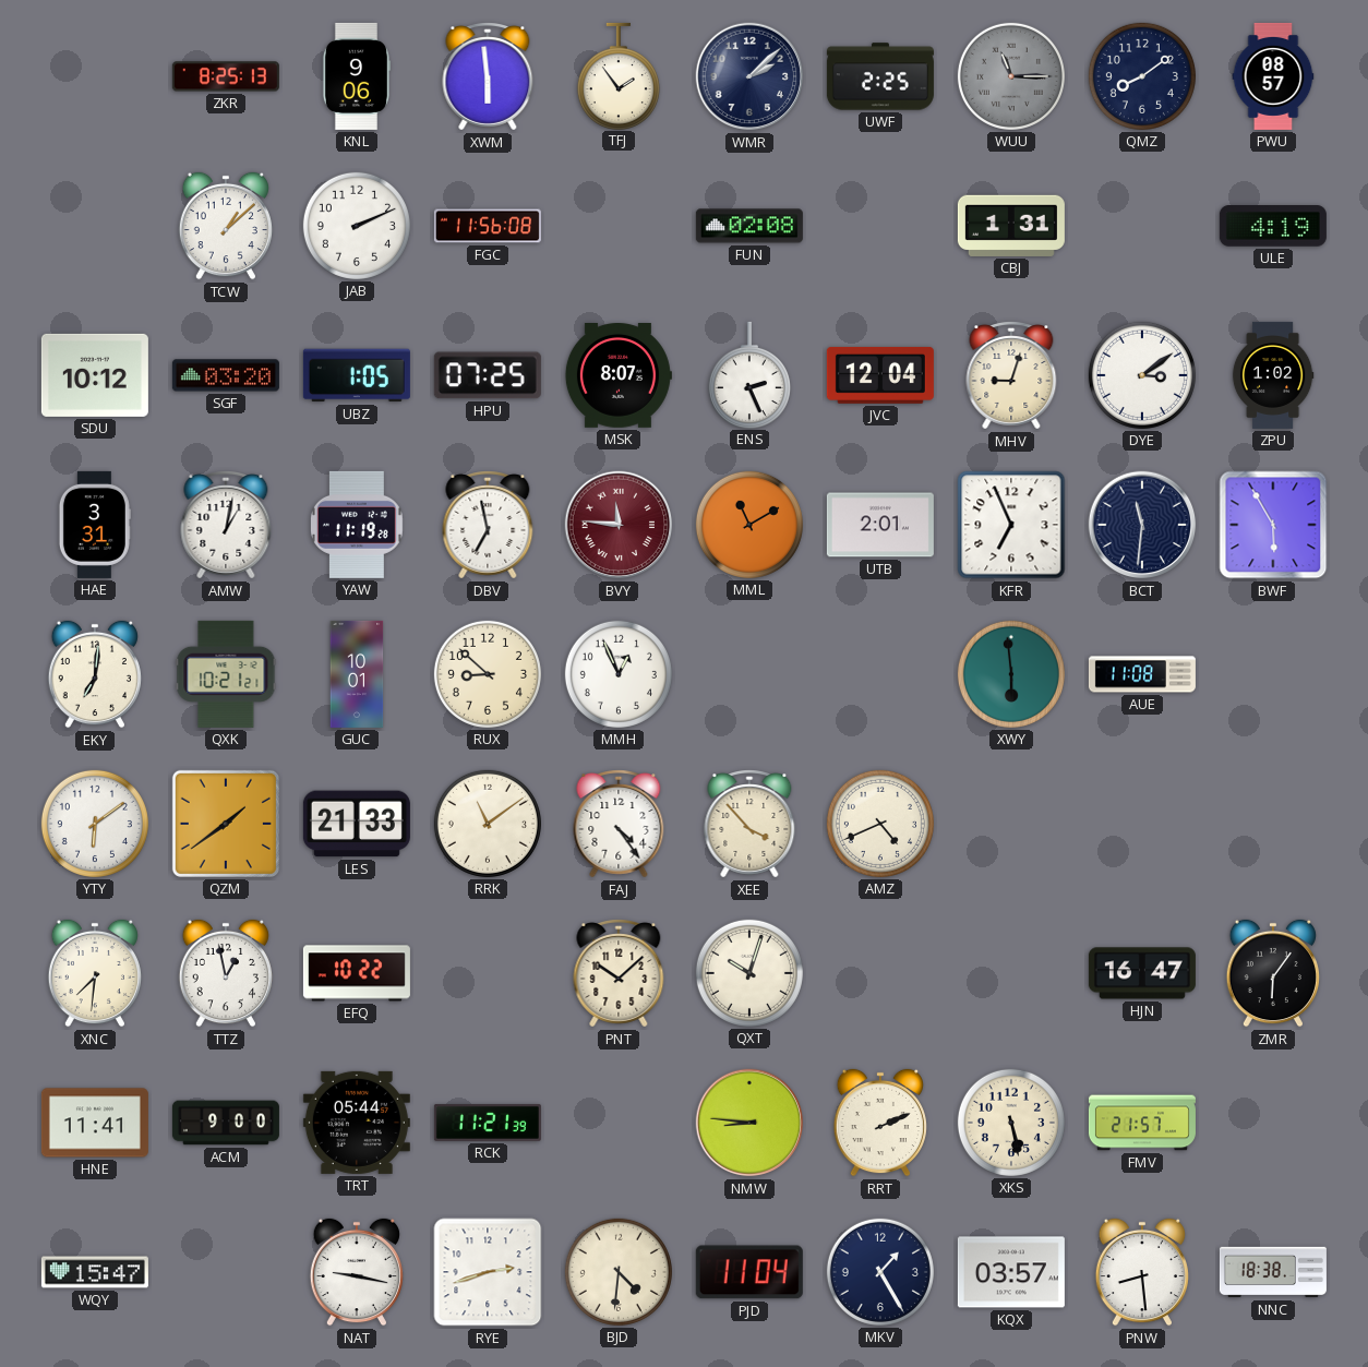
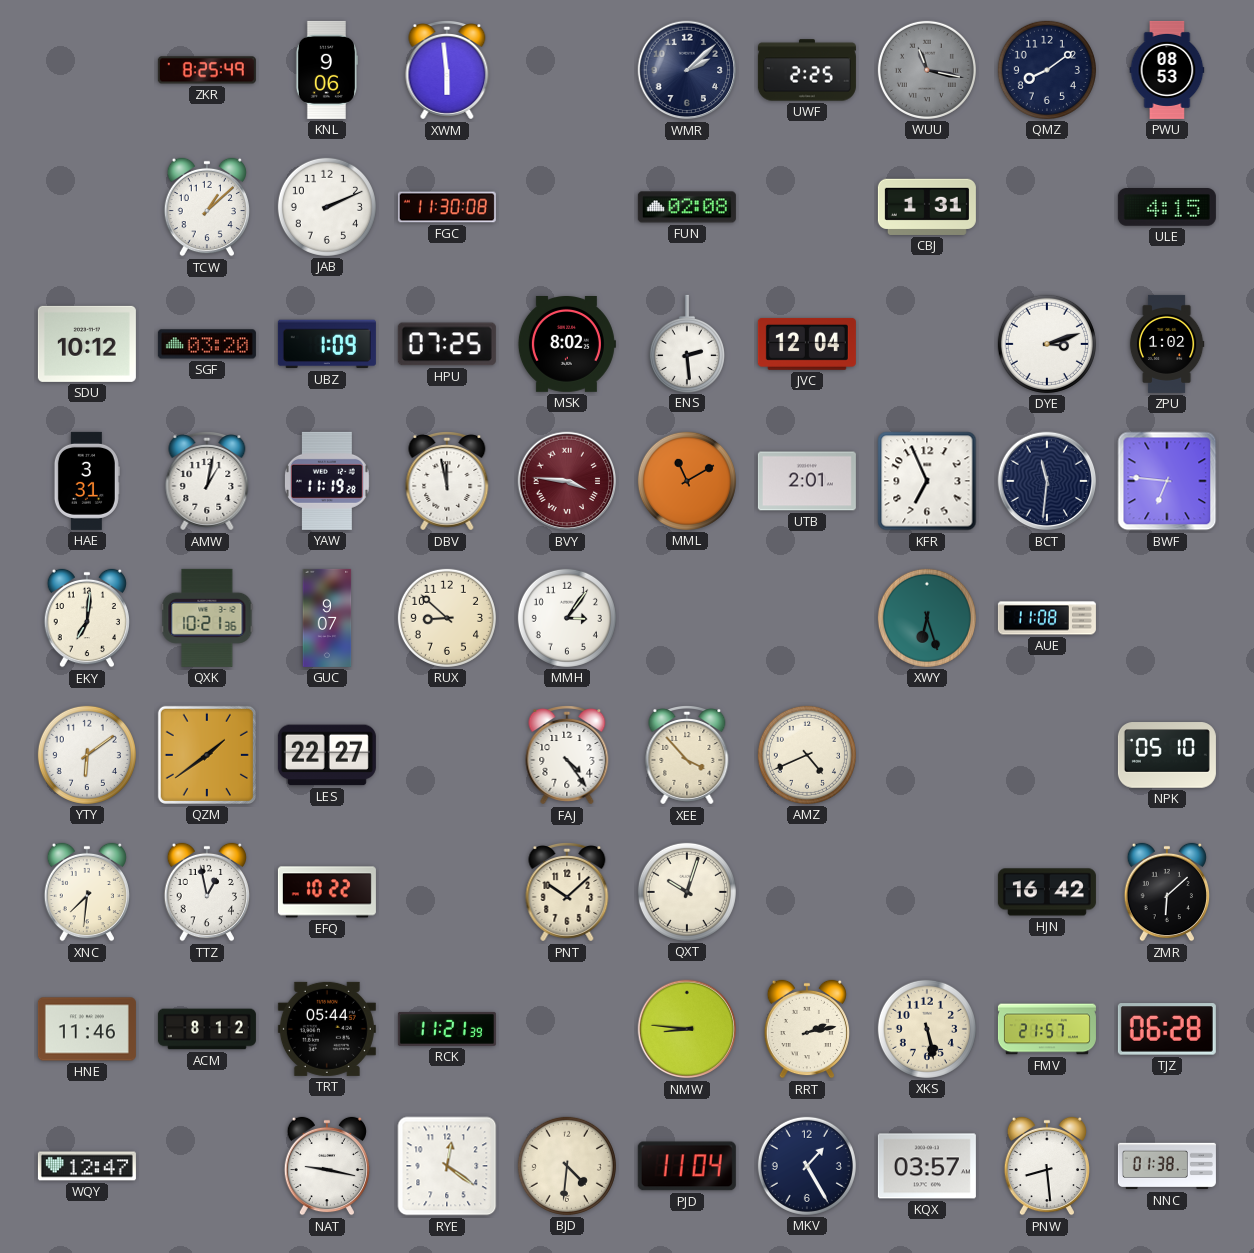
ZKR: 8:25:13 -> 8:25:49
TFJ: 1:54 -> none
WUU: 11:15 -> 11:17
PWU: 08:57 -> 08:53
FGC: 11:56 -> 11:30
ULE: 4:19 -> 4:15
UBZ: 1:05 -> 1:09
MSK: 8:07 -> 8:02
ENS: 2:26 -> 2:29
MHV: 9:03 -> none
DYE: 3:09 -> 3:12
DBV: 6:58 -> 11:58
BVY: 11:46 -> 3:46
BWF: 5:55 -> 6:46
QXK: 10:21:21 -> 10:21:36
GUC: 10:01 -> 9:07
MMH: 12:56 -> 3:06
XWY: 5:59 -> 6:27
LES: 21:33 -> 22:27
RRK: 11:09 -> none
NPK: none -> 05:10
HJN: 16:47 -> 16:42
ZMR: 6:06 -> 6:08
HNE: 11:41 -> 11:46
ACM: 9:00 -> 8:12
RRT: 2:11 -> 2:13
TJZ: none -> 06:28
WQY: 15:47 -> 12:47
RYE: 2:42 -> 12:21
NNC: 18:38 -> 01:38
